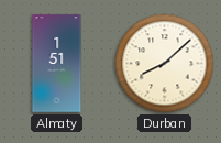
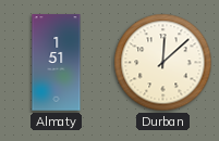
Durban: 8:08 -> 12:08
